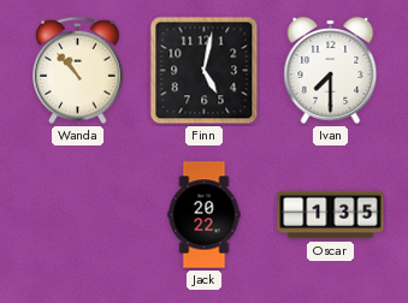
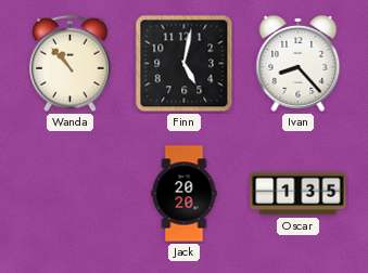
Ivan: 7:30 -> 8:23
Jack: 20:22 -> 20:20
